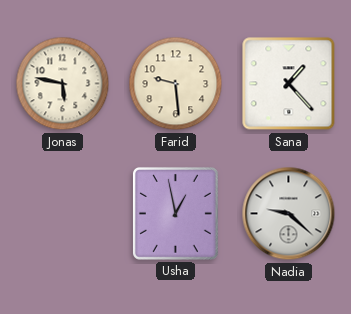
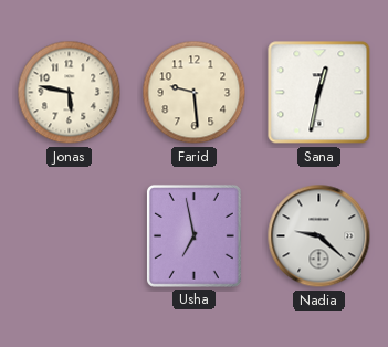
Sana: 1:23 -> 12:32
Usha: 12:58 -> 6:58
